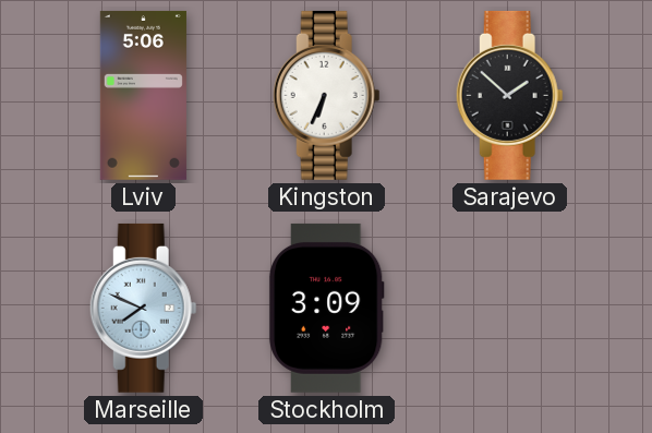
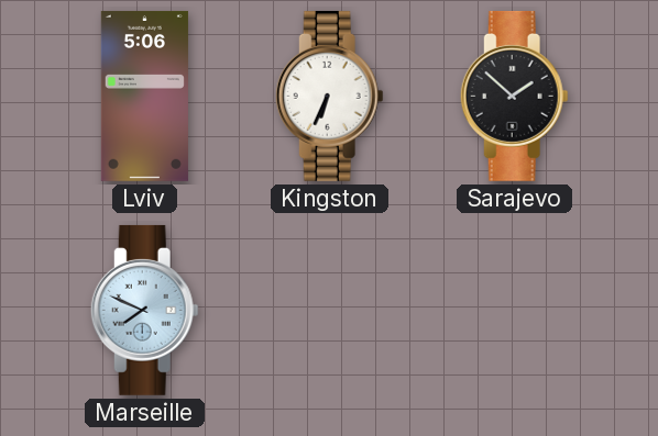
Stockholm: 3:09 -> none
